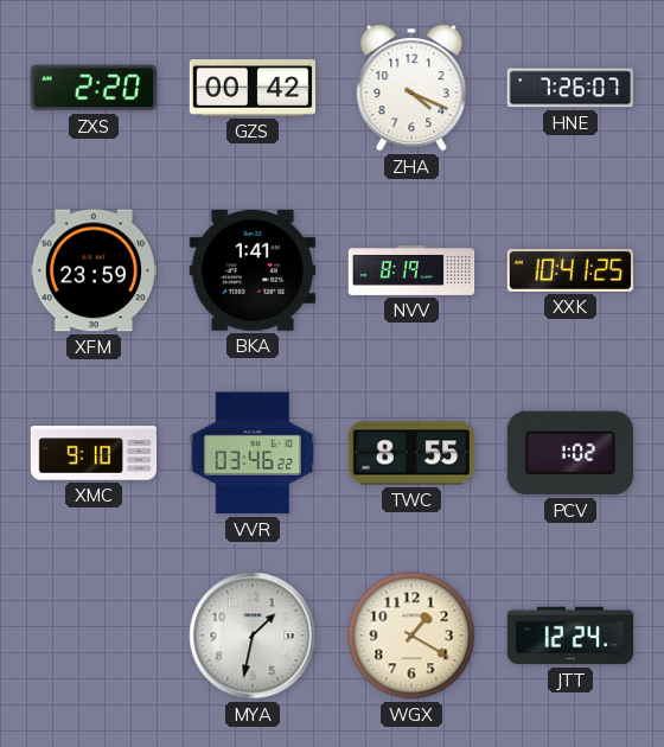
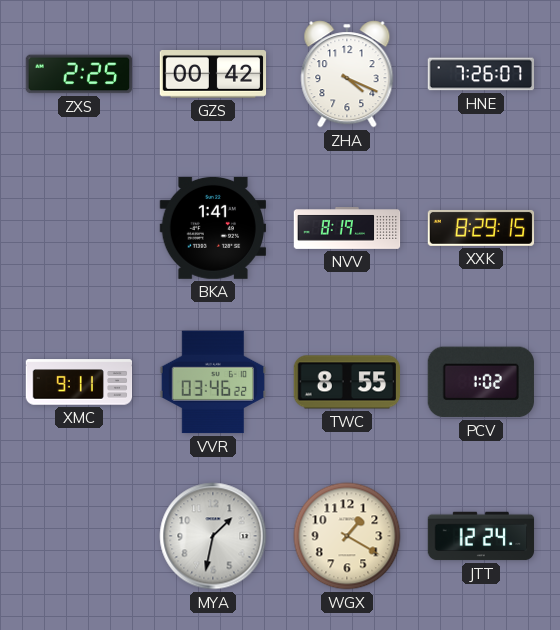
ZXS: 2:20 -> 2:25
XFM: 23:59 -> none
XXK: 10:41 -> 8:29
XMC: 9:10 -> 9:11
